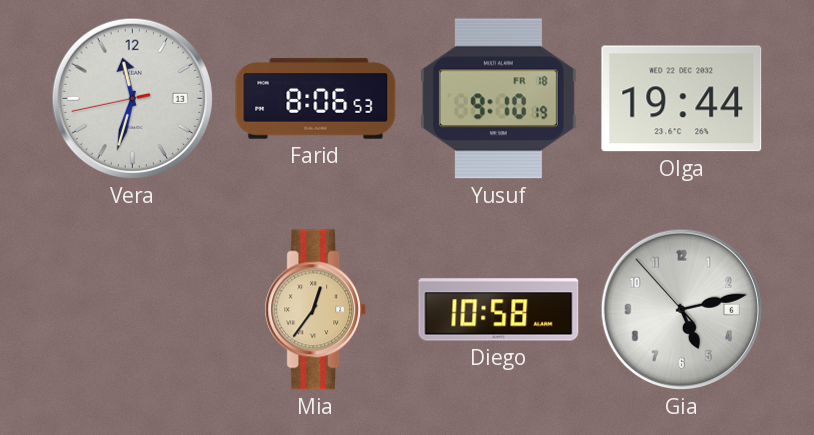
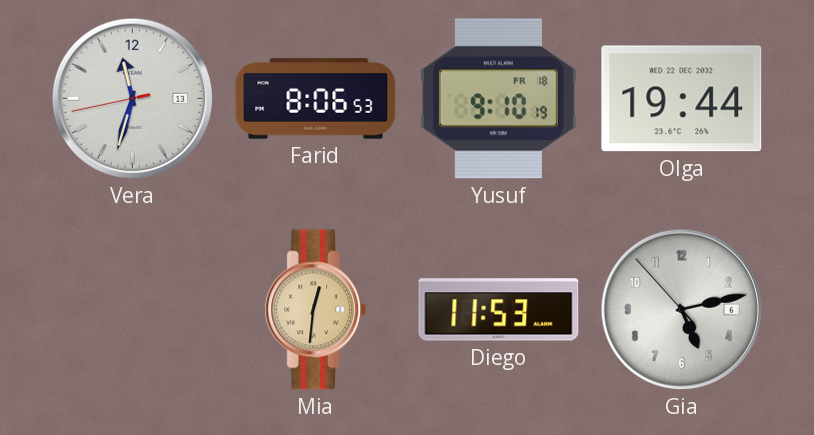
Mia: 12:36 -> 12:31
Diego: 10:58 -> 11:53
